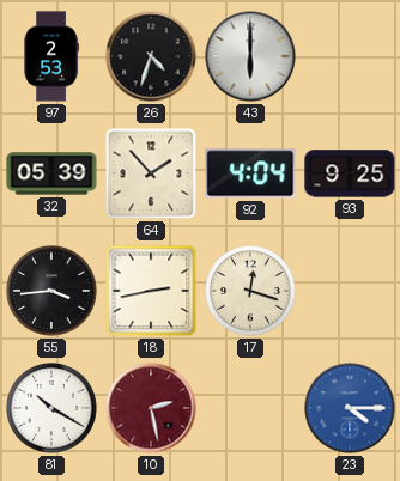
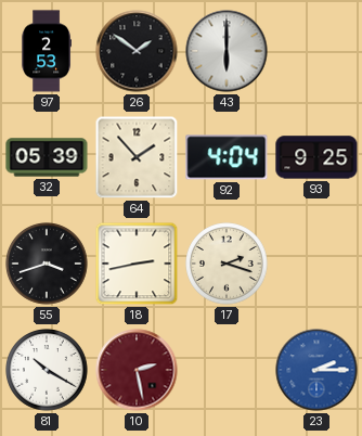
26: 4:33 -> 1:51
55: 3:44 -> 3:42
17: 12:18 -> 2:18
23: 4:15 -> 2:15
